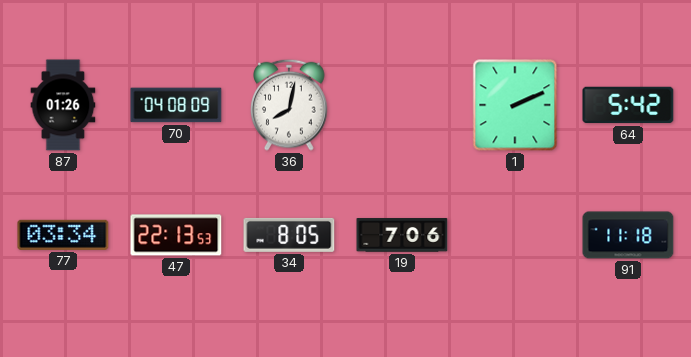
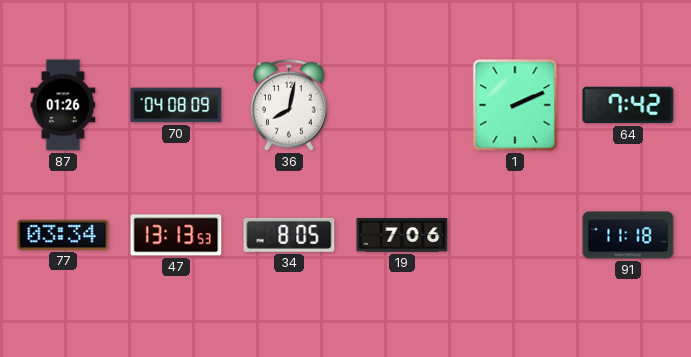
64: 5:42 -> 7:42
47: 22:13 -> 13:13
